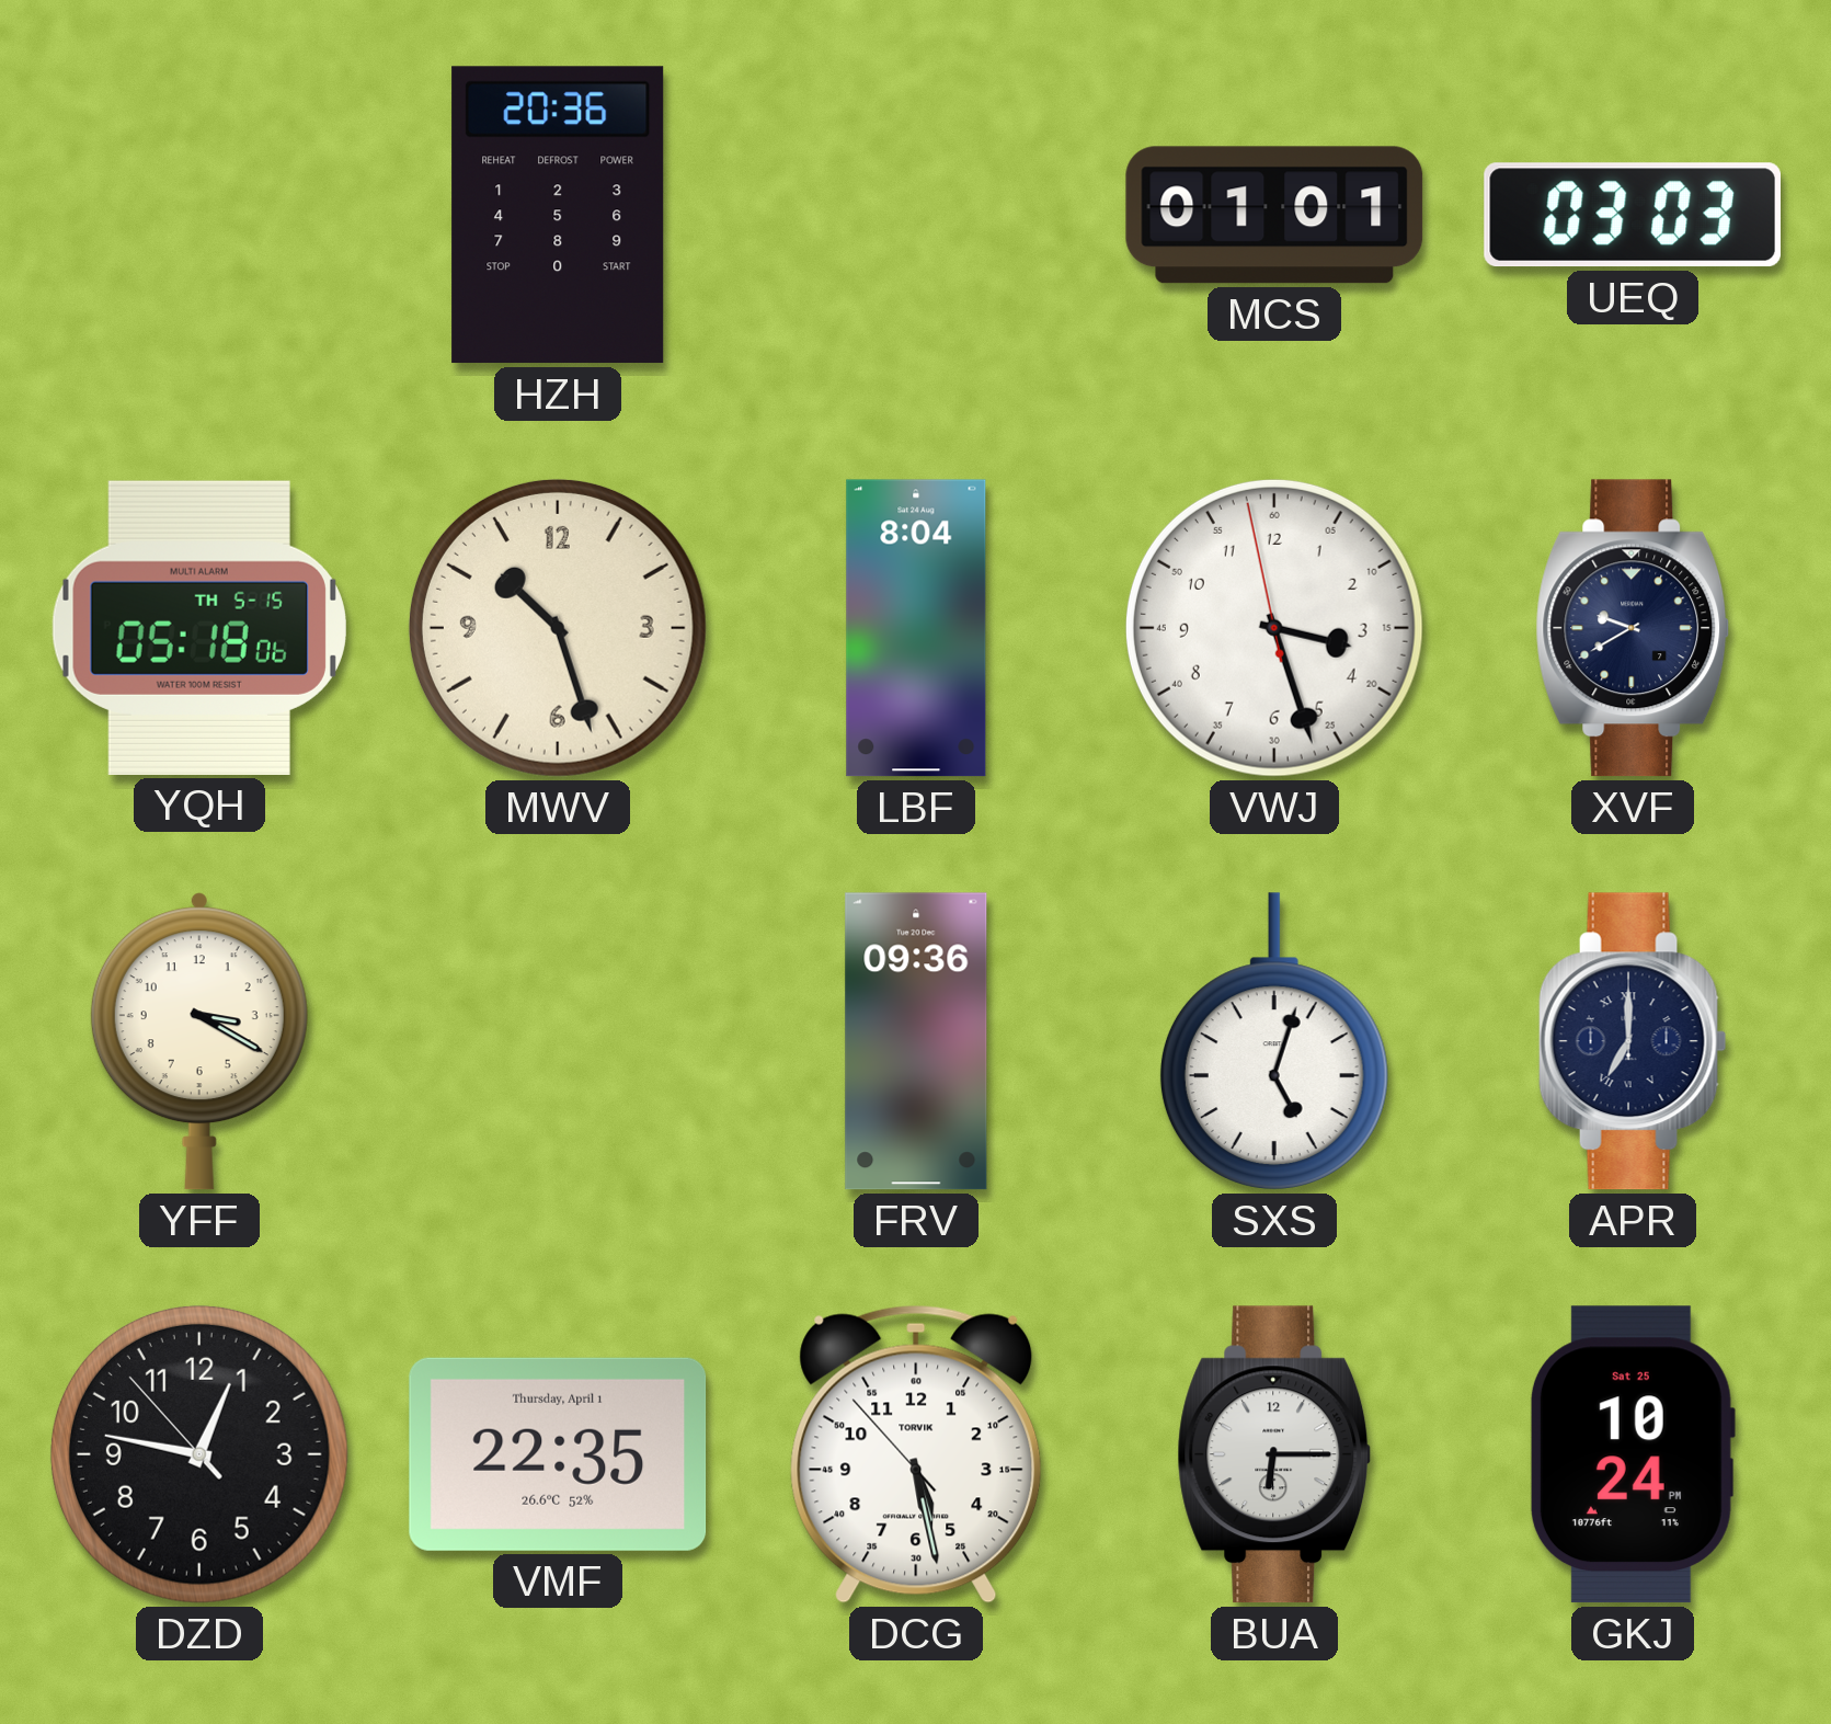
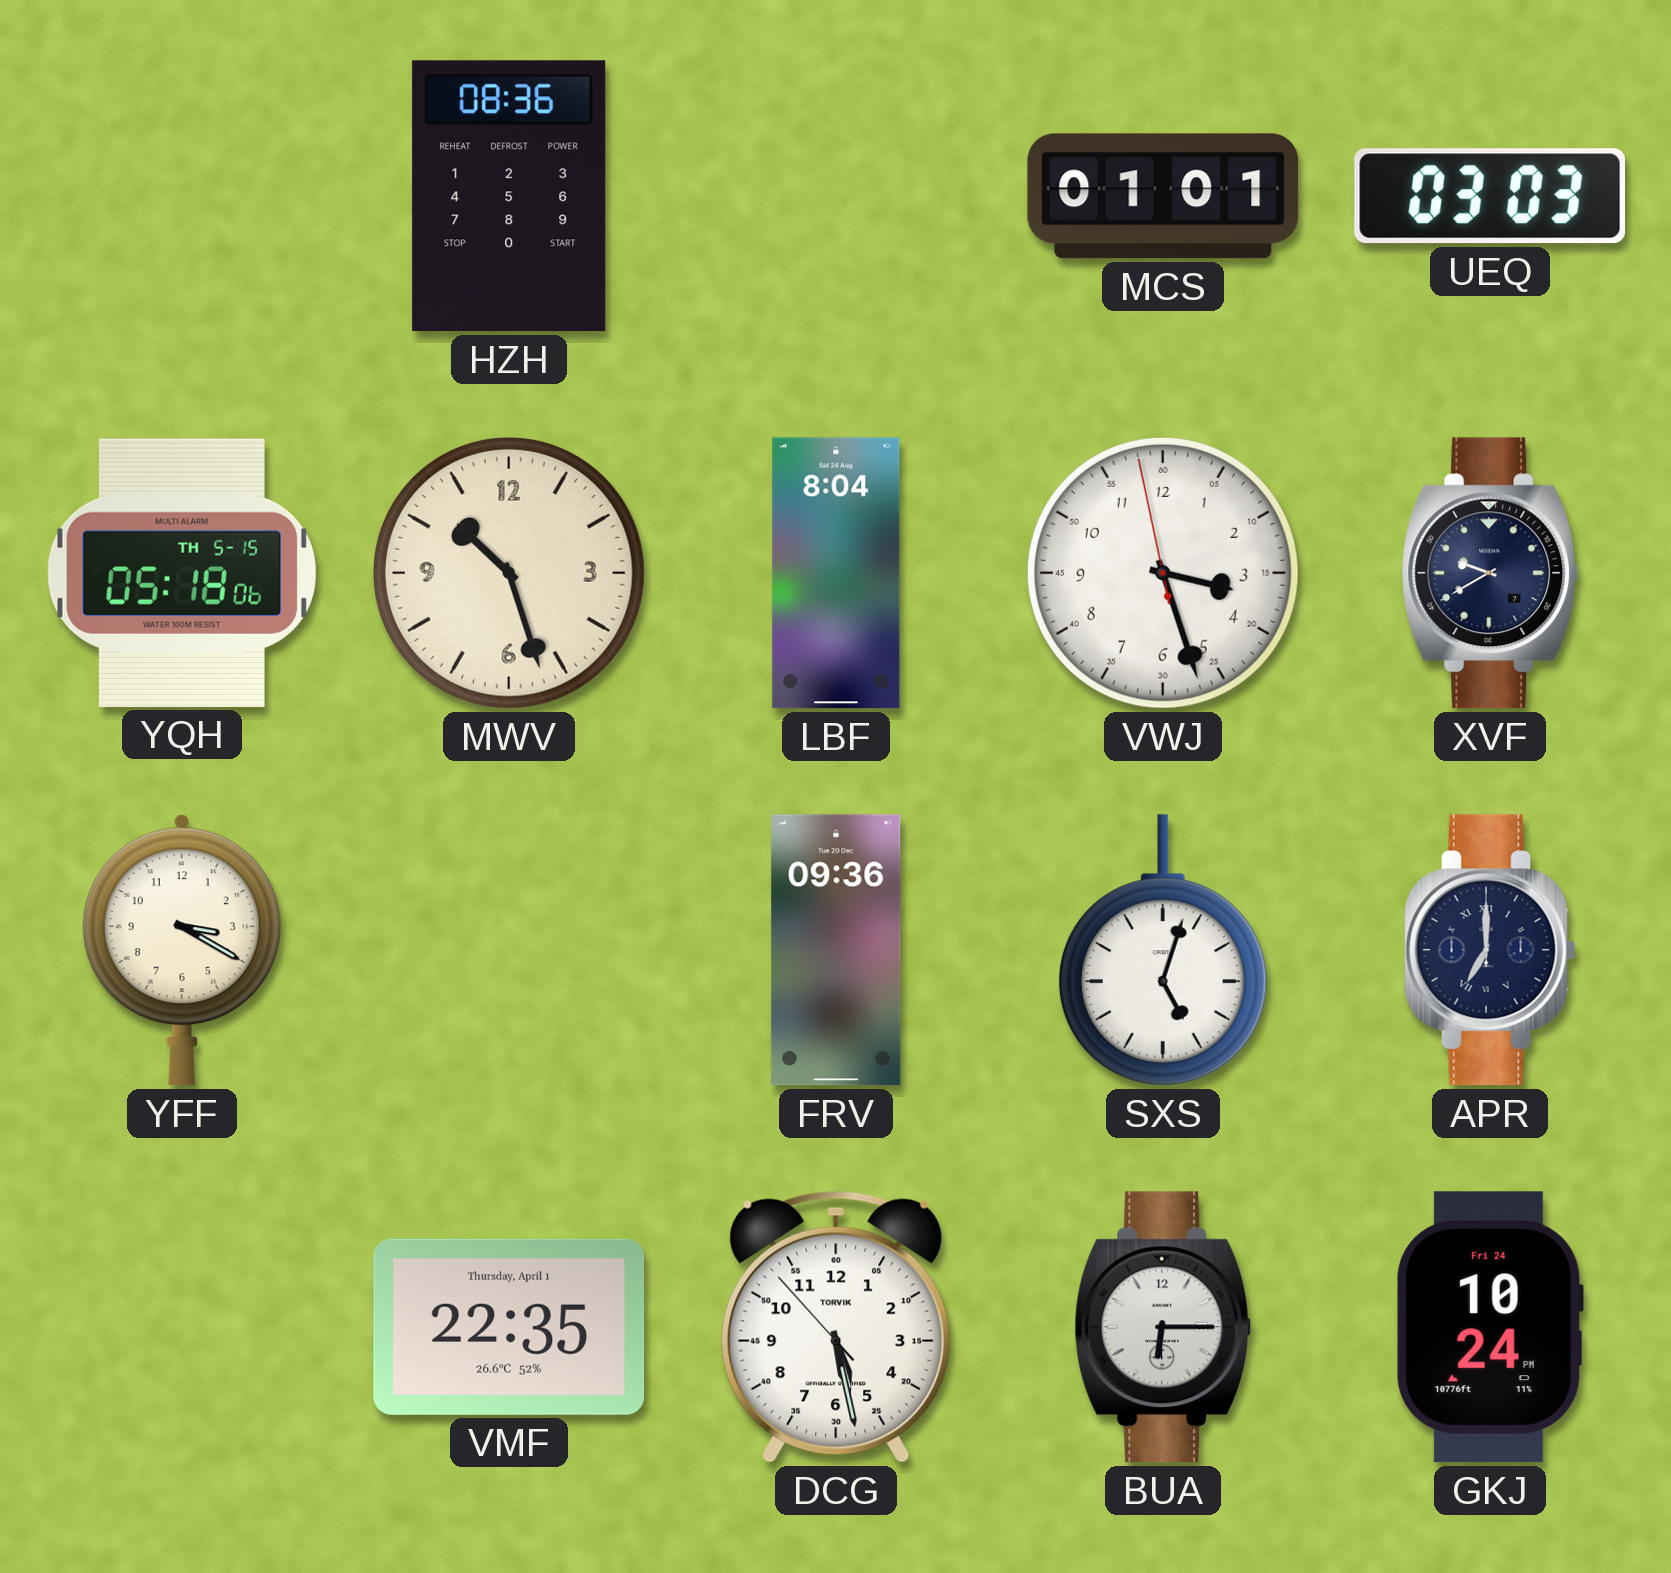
HZH: 20:36 -> 08:36
DZD: 12:46 -> none
GKJ date: Sat 25 -> Fri 24
